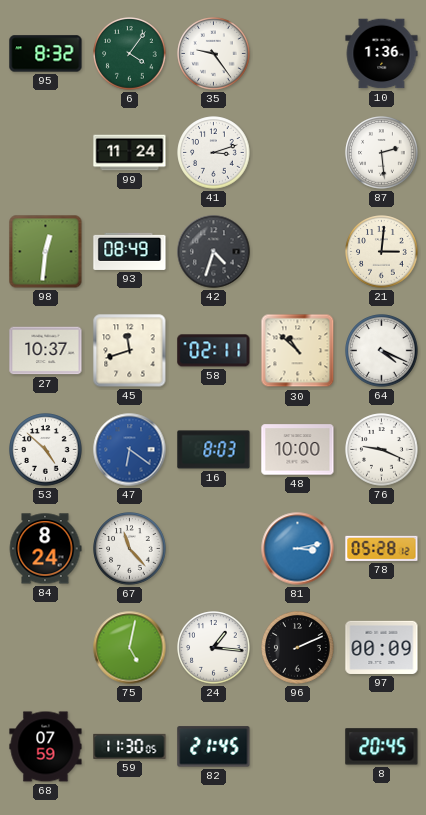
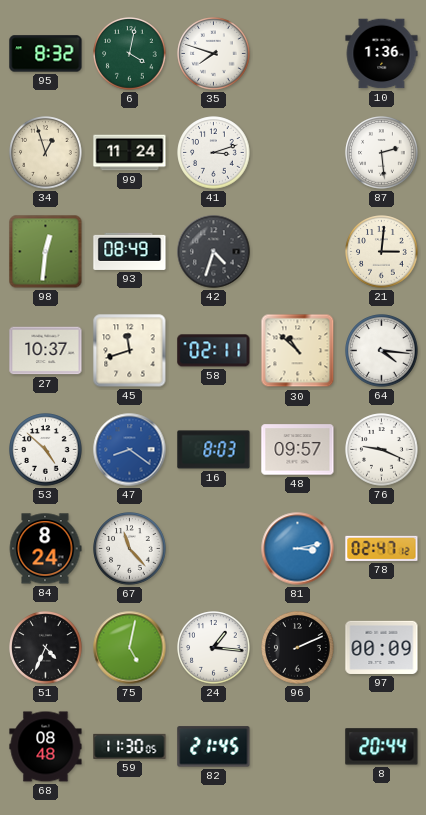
6: 4:06 -> 4:02
35: 9:24 -> 7:48
34: none -> 12:57
64: 4:19 -> 4:16
47: 6:21 -> 8:21
48: 10:00 -> 09:57
78: 05:28 -> 02:47
51: none -> 4:34
68: 07:59 -> 08:48
8: 20:45 -> 20:44
